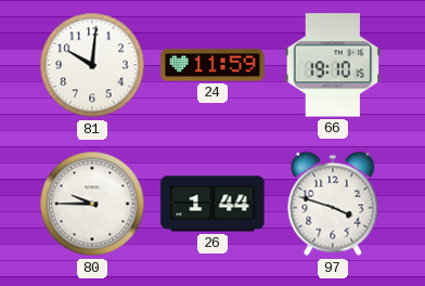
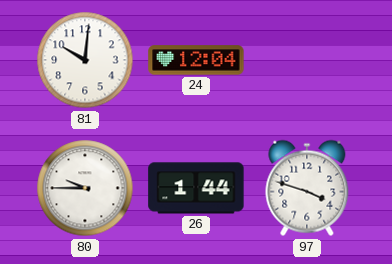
24: 11:59 -> 12:04
66: 19:10 -> none
